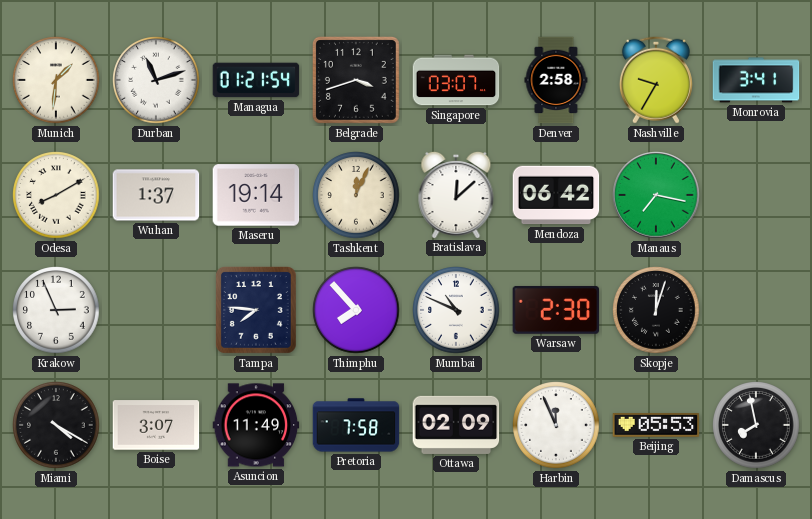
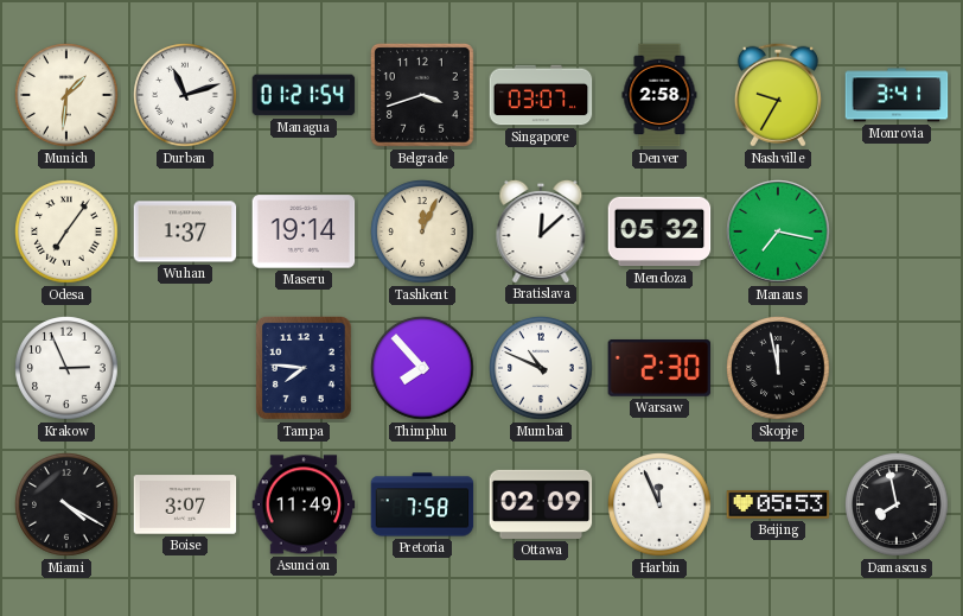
Odesa: 8:10 -> 7:06
Mendoza: 06:42 -> 05:32
Skopje: 12:03 -> 11:58
